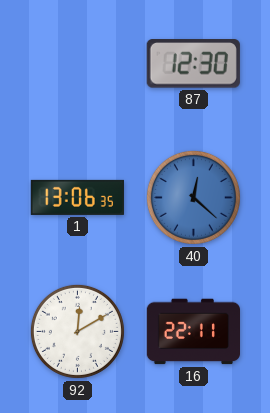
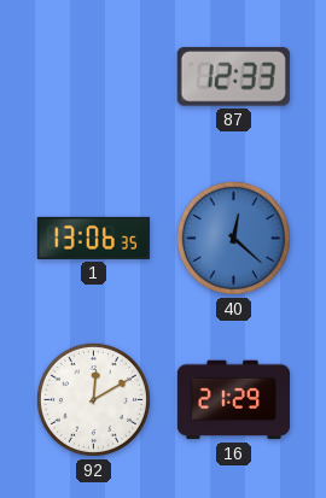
87: 12:30 -> 12:33
16: 22:11 -> 21:29
